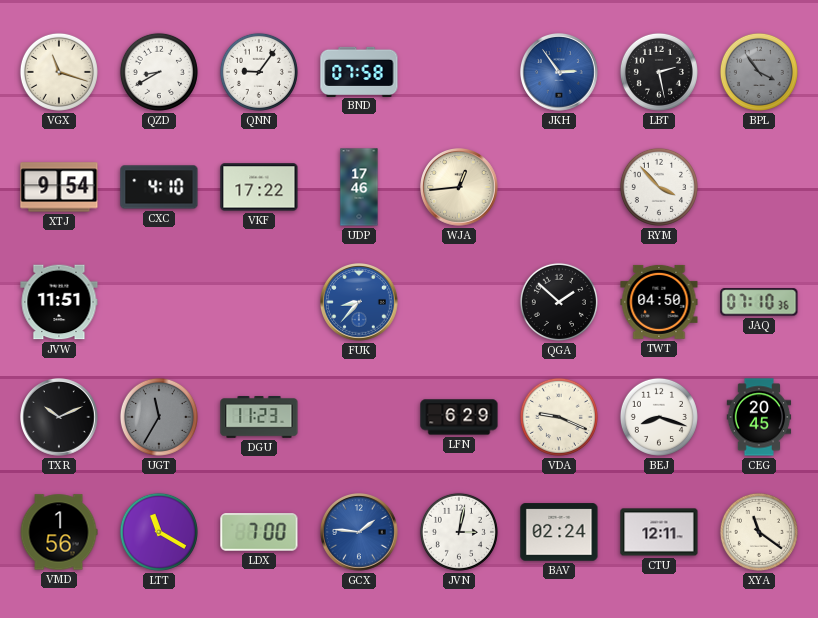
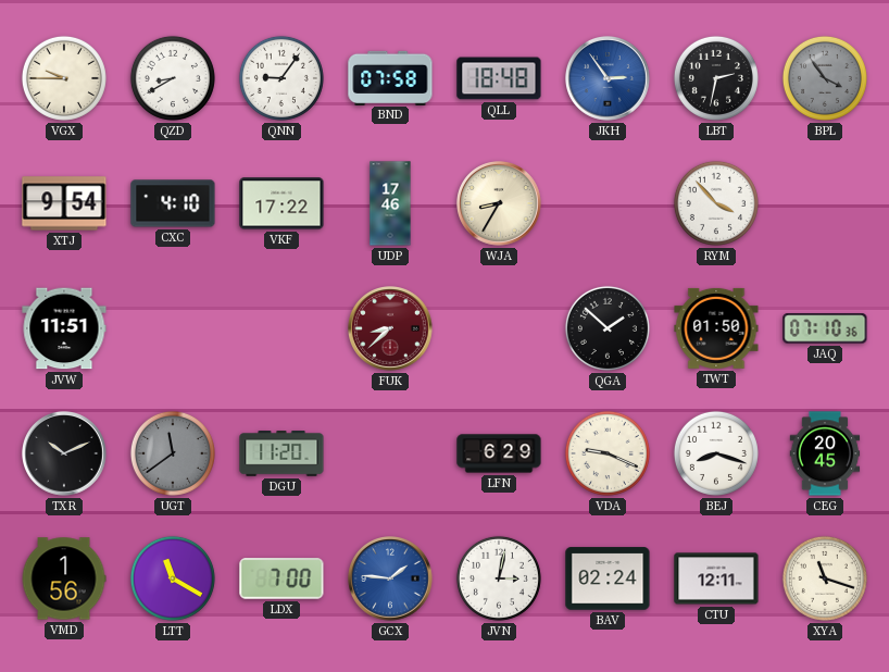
VGX: 11:18 -> 9:45
QLL: none -> 18:48
LBT: 2:28 -> 2:32
WJA: 12:44 -> 8:35
FUK: 8:37 -> 8:38
FUK dial: blue -> burgundy
TWT: 04:50 -> 01:50
UGT: 11:35 -> 11:39
DGU: 11:23 -> 11:20
XYA: 11:21 -> 11:18
